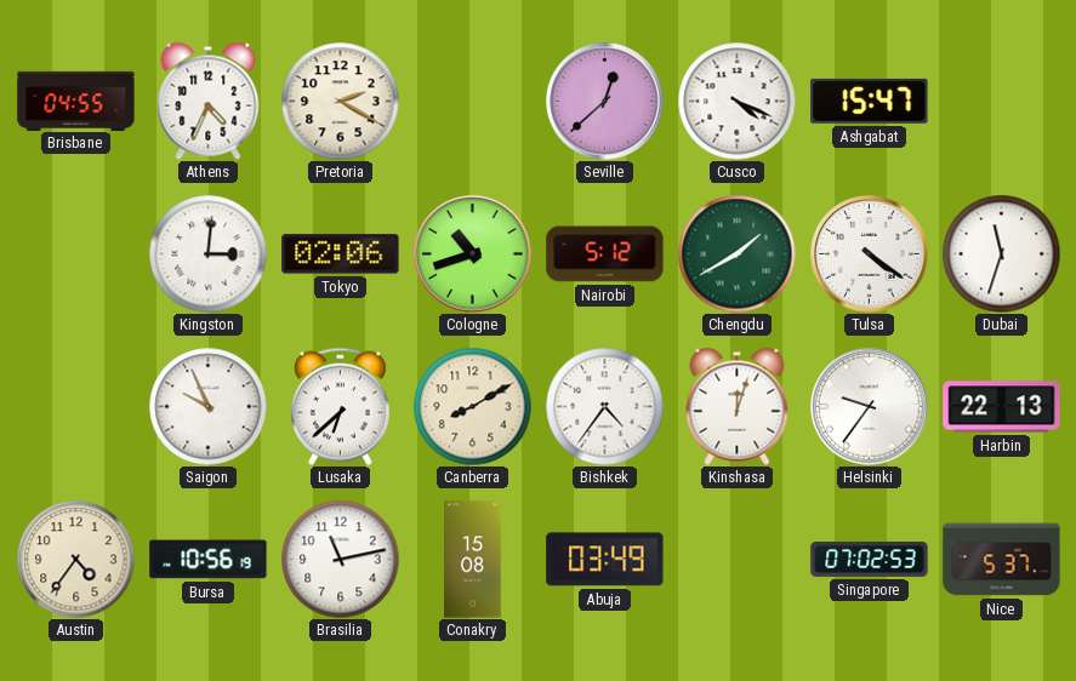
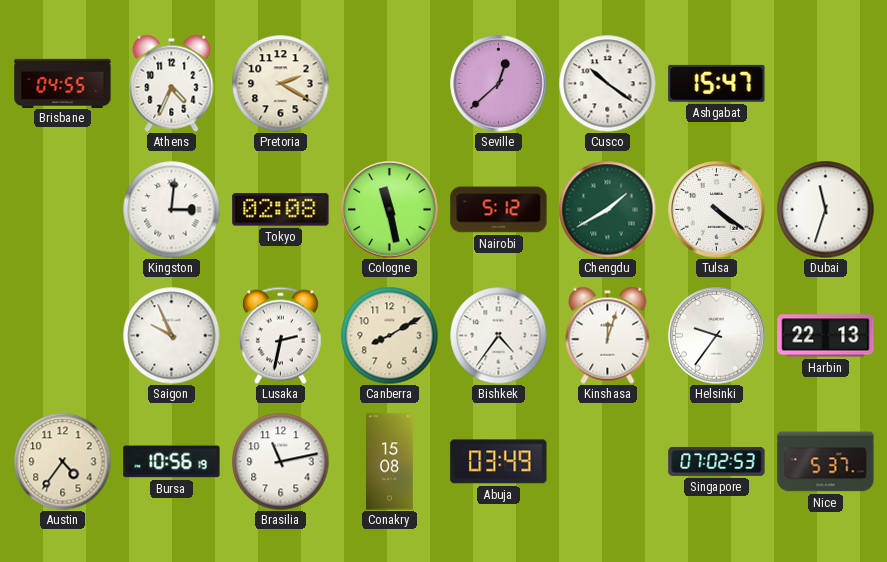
Cusco: 4:19 -> 10:21
Tokyo: 02:06 -> 02:08
Cologne: 10:42 -> 11:28
Lusaka: 6:38 -> 2:32
